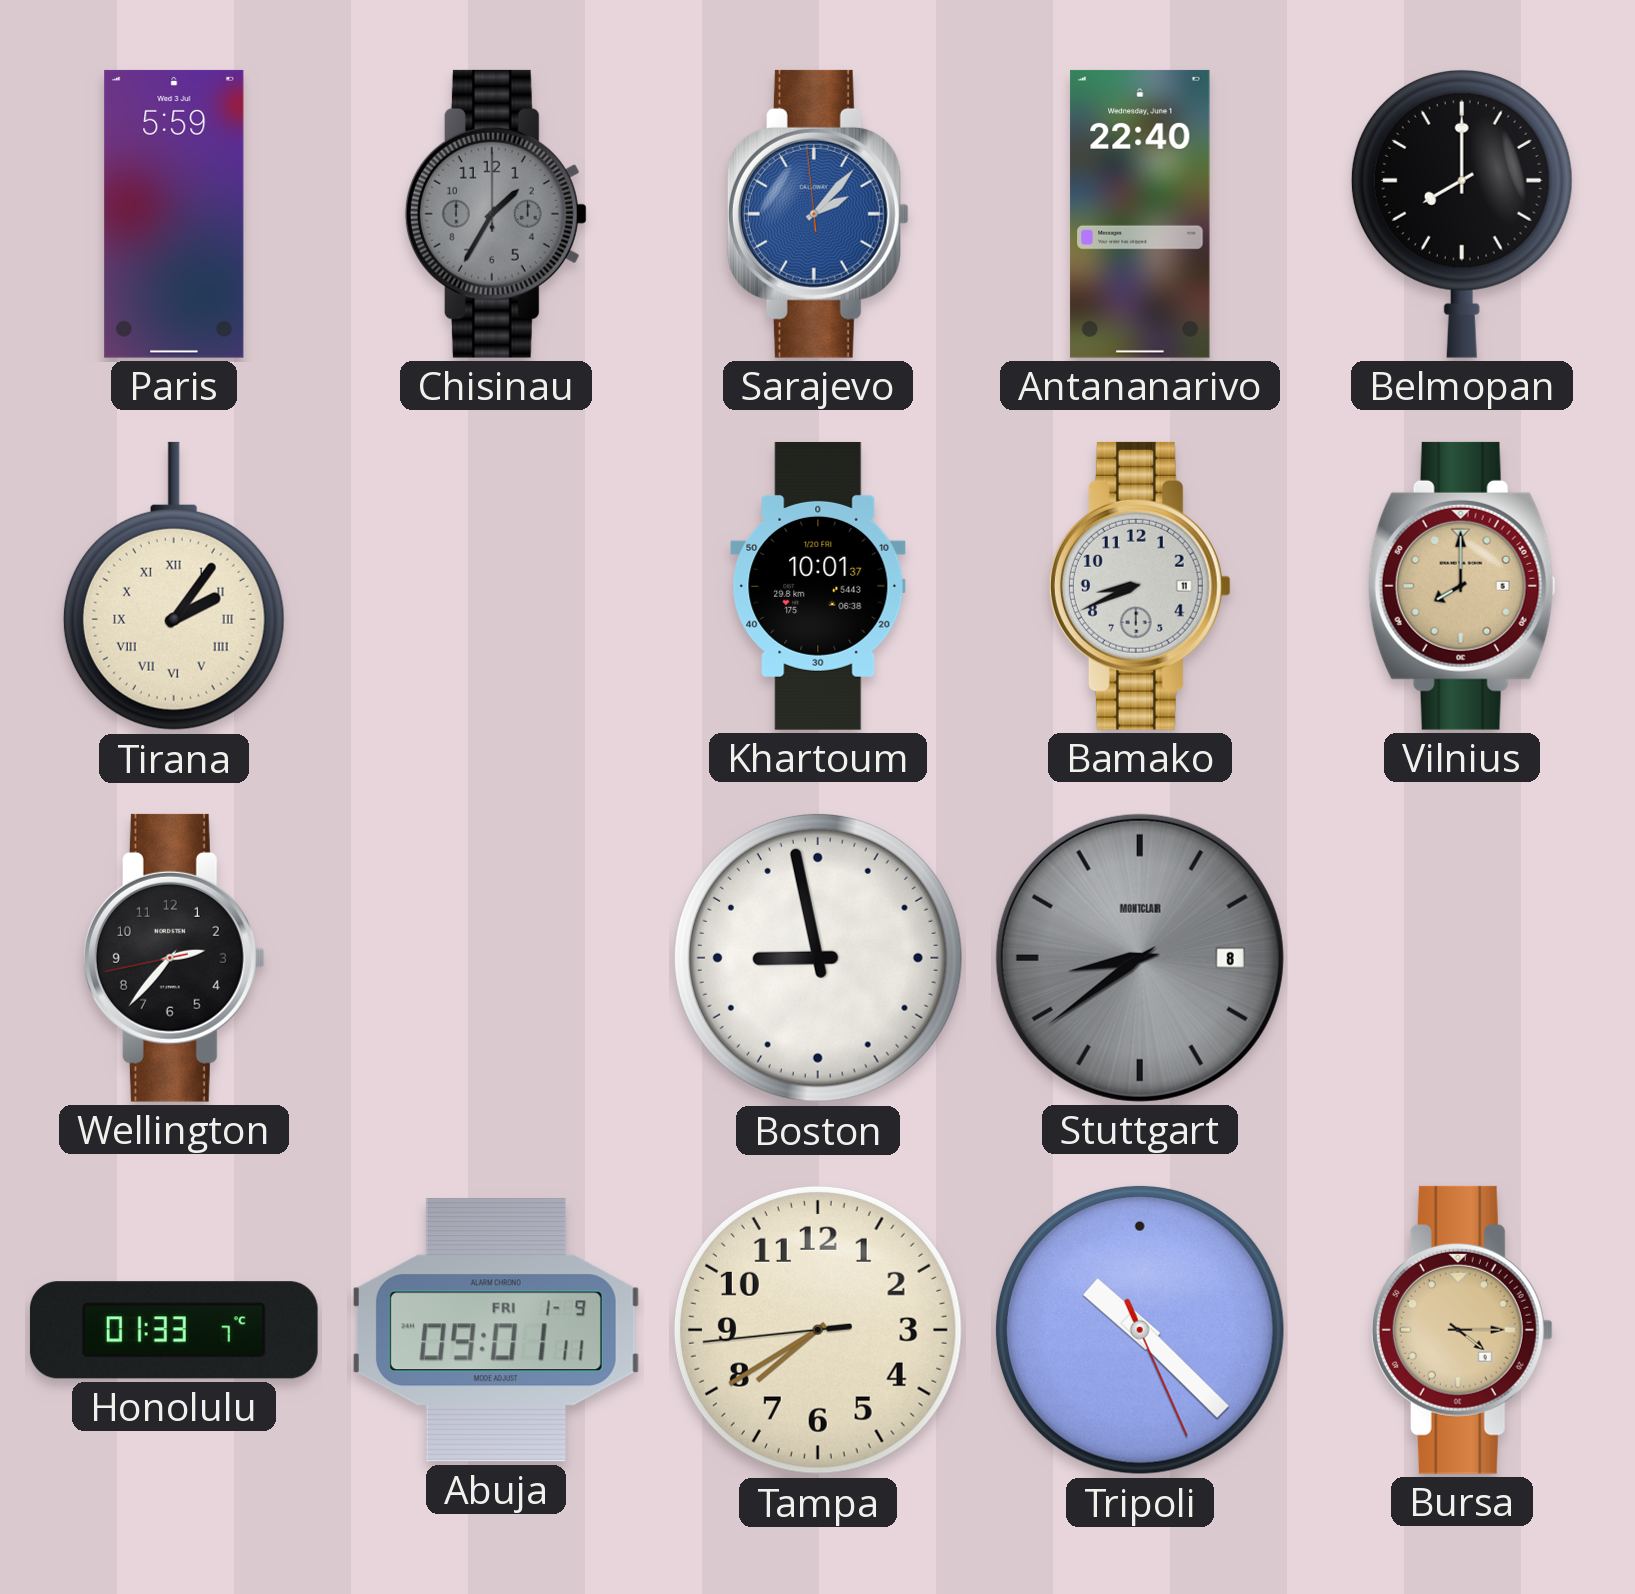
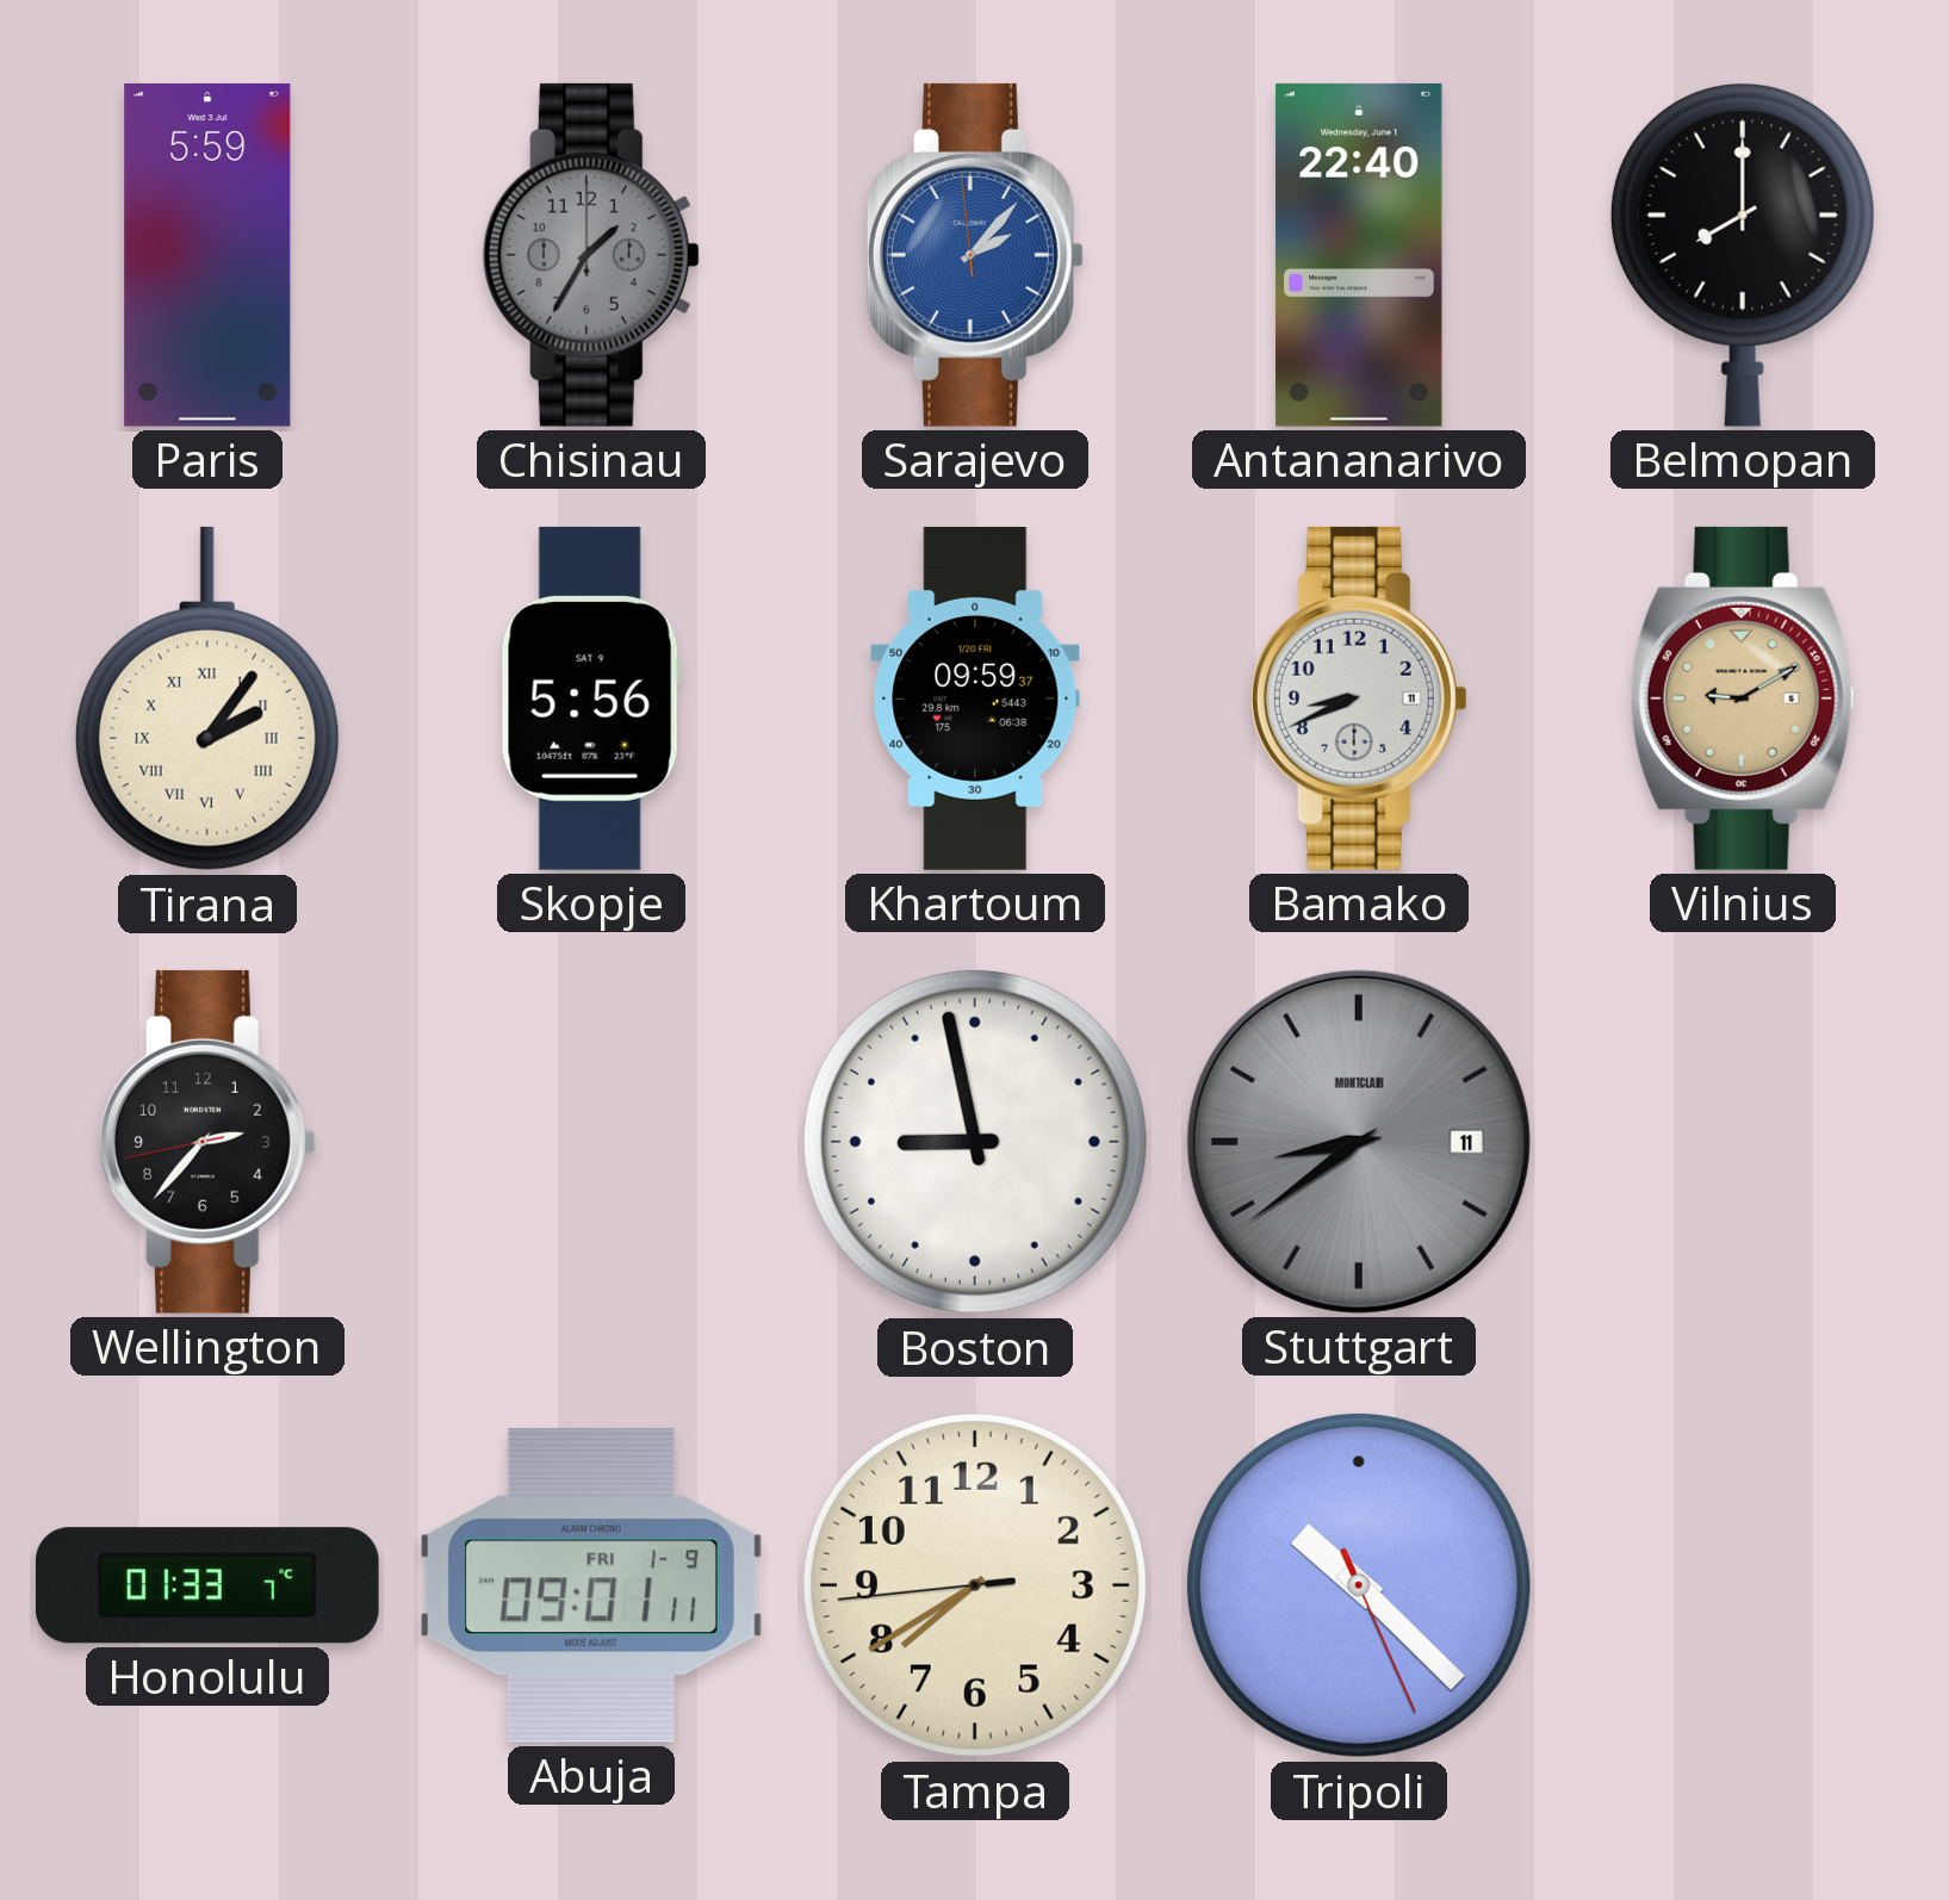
Skopje: none -> 5:56
Khartoum: 10:01 -> 09:59
Vilnius: 8:00 -> 9:10
Stuttgart date: 8 -> 11
Bursa: 4:15 -> none
